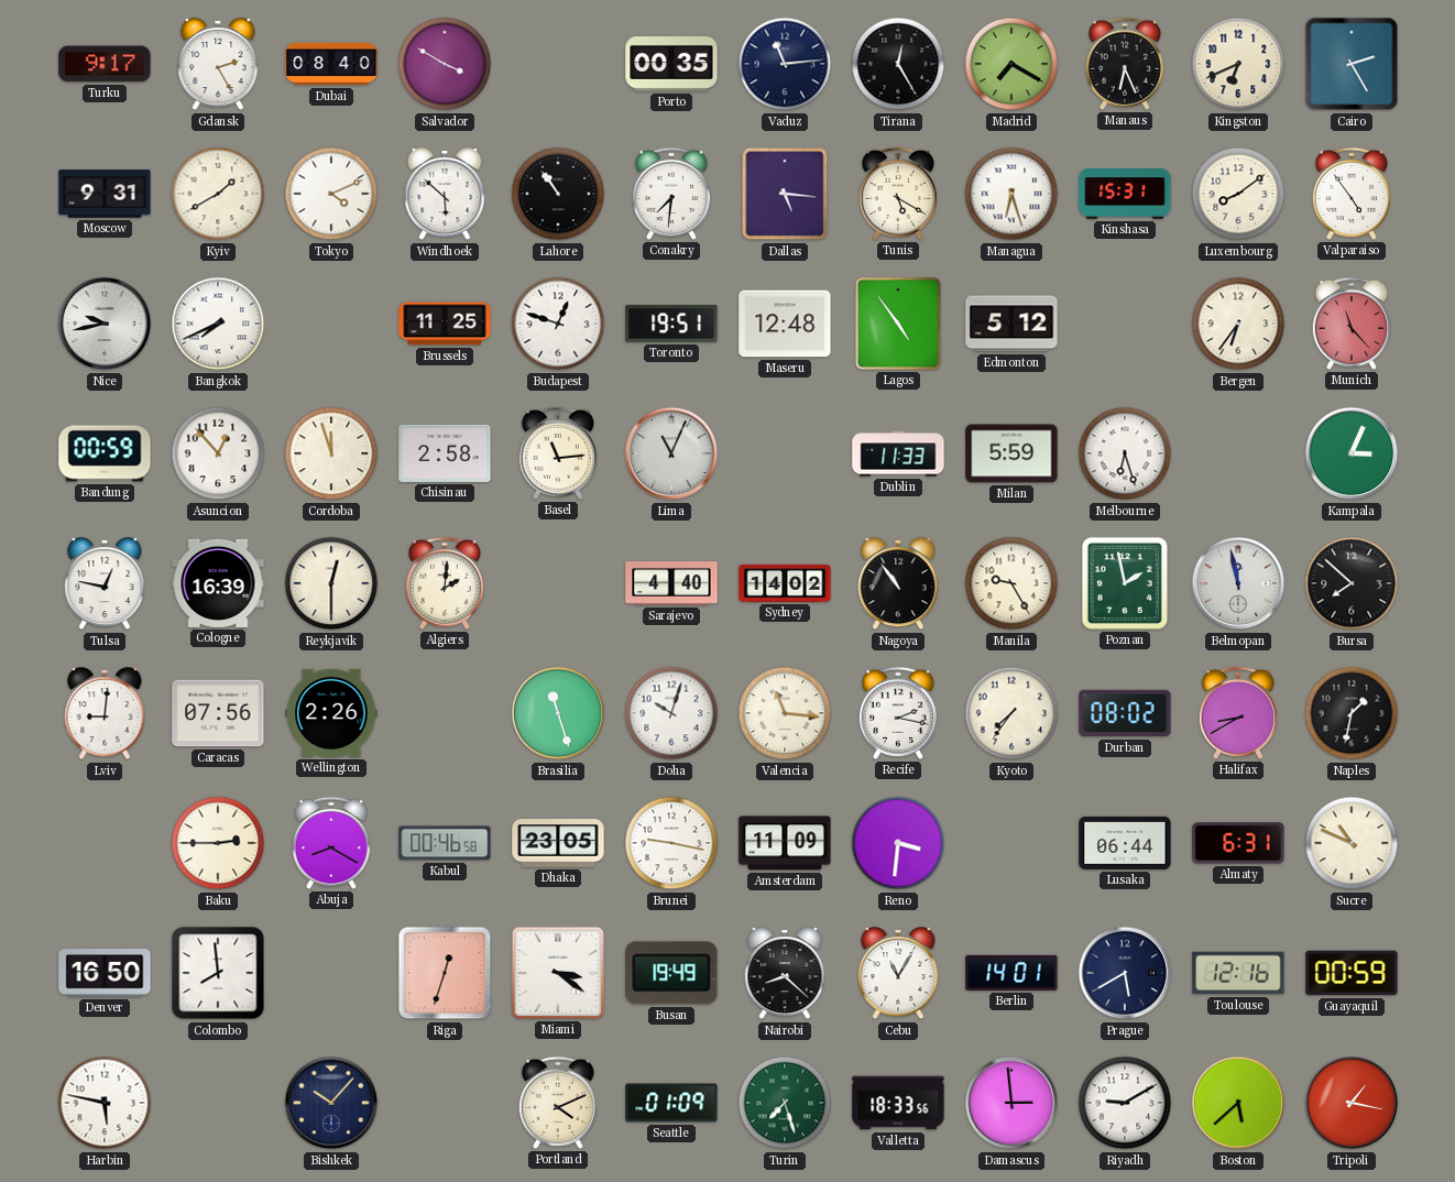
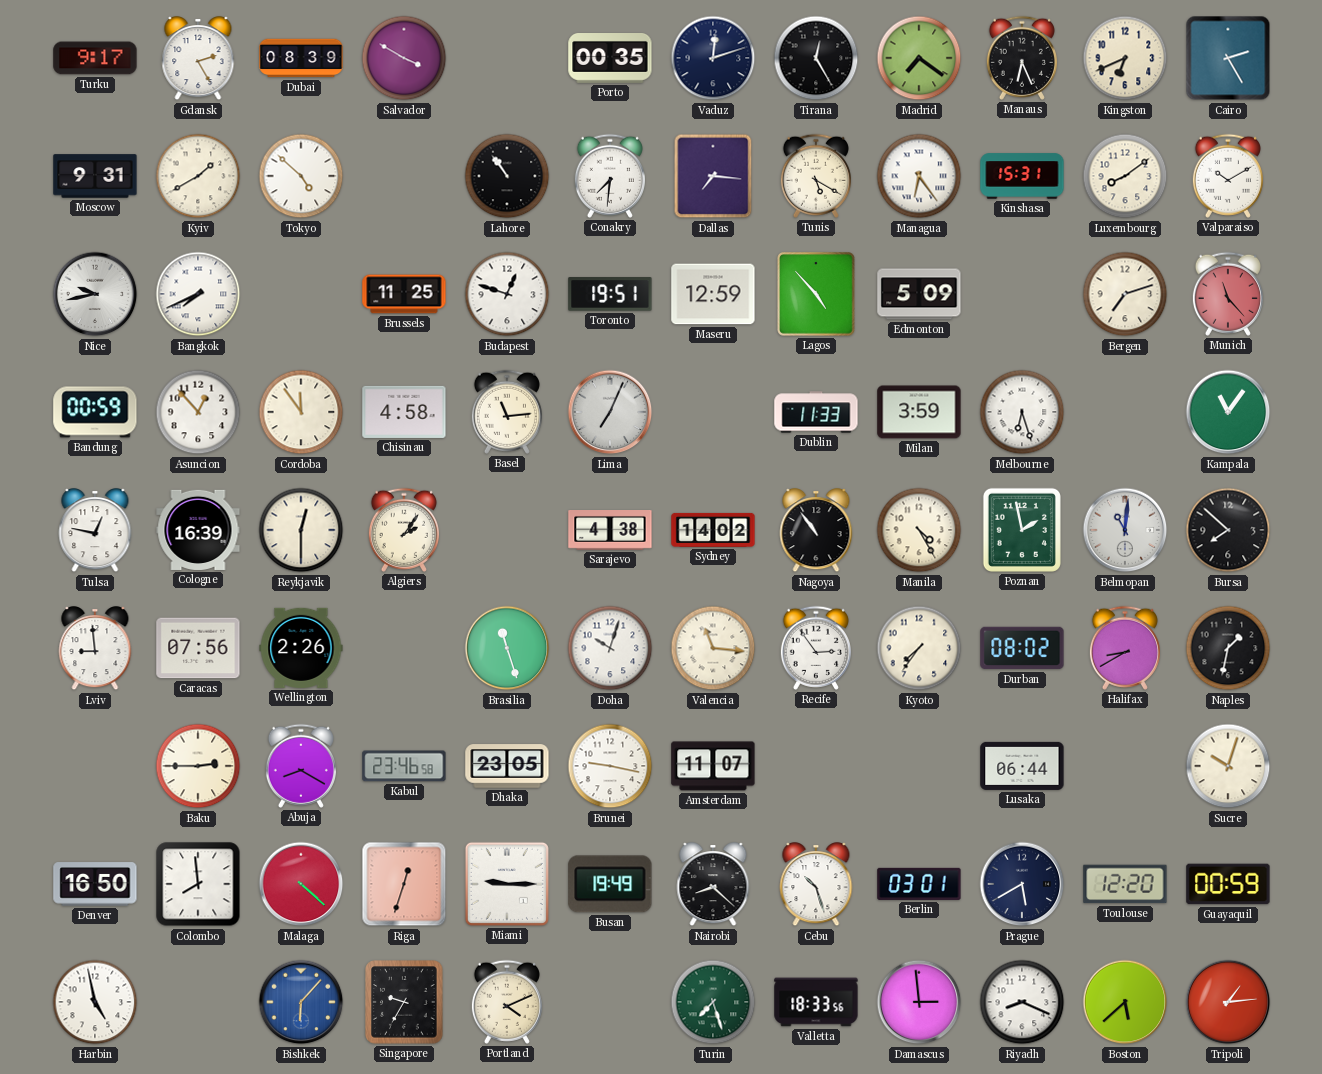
Dubai: 08:40 -> 08:39
Vaduz: 11:14 -> 12:12
Madrid: 7:20 -> 7:21
Tokyo: 4:11 -> 4:52
Windhoek: 5:52 -> none
Dallas: 5:16 -> 7:16
Managua: 6:27 -> 6:24
Valparaiso: 4:54 -> 10:10
Maseru: 12:48 -> 12:59
Lagos: 4:54 -> 4:53
Edmonton: 5:12 -> 5:09
Bergen: 6:36 -> 7:12
Cordoba: 11:57 -> 11:54
Chisinau: 2:58 -> 4:58
Lima: 11:04 -> 7:04
Milan: 5:59 -> 3:59
Kampala: 3:04 -> 11:06
Algiers: 2:01 -> 2:06
Sarajevo: 4:40 -> 4:38
Manila: 9:25 -> 4:25
Belmopan: 11:58 -> 11:01
Lviv: 9:01 -> 8:59
Recife: 2:17 -> 2:54
Kabul: 00:46 -> 23:46
Amsterdam: 11:09 -> 11:07
Reno: 3:31 -> none
Almaty: 6:31 -> none
Sucre: 10:49 -> 10:03
Malaga: none -> 4:22
Miami: 3:21 -> 9:15
Cebu: 11:05 -> 10:27
Berlin: 14:01 -> 03:01
Toulouse: 12:16 -> 12:20
Harbin: 5:47 -> 4:58
Bishkek: 10:07 -> 6:07
Bishkek dial: navy -> blue
Singapore: none -> 9:35
Seattle: 01:09 -> none
Riyadh: 9:10 -> 8:19
Tripoli: 1:17 -> 1:14
